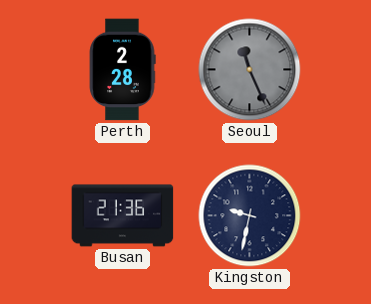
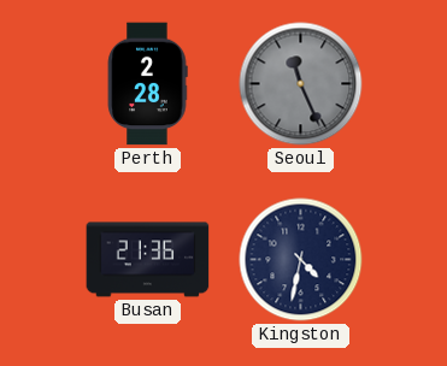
Kingston: 9:32 -> 4:32
